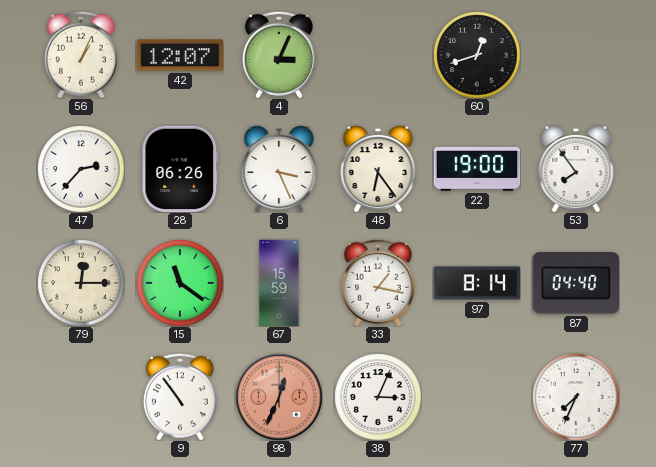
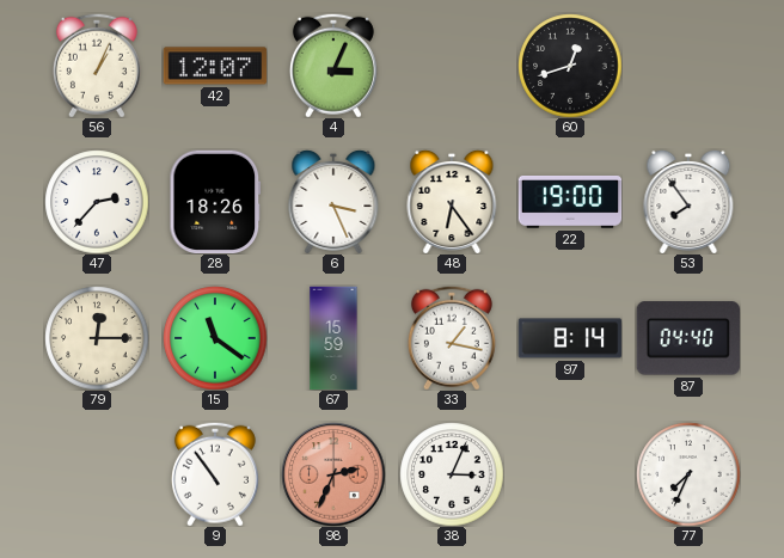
28: 06:26 -> 18:26
98: 12:34 -> 2:34
